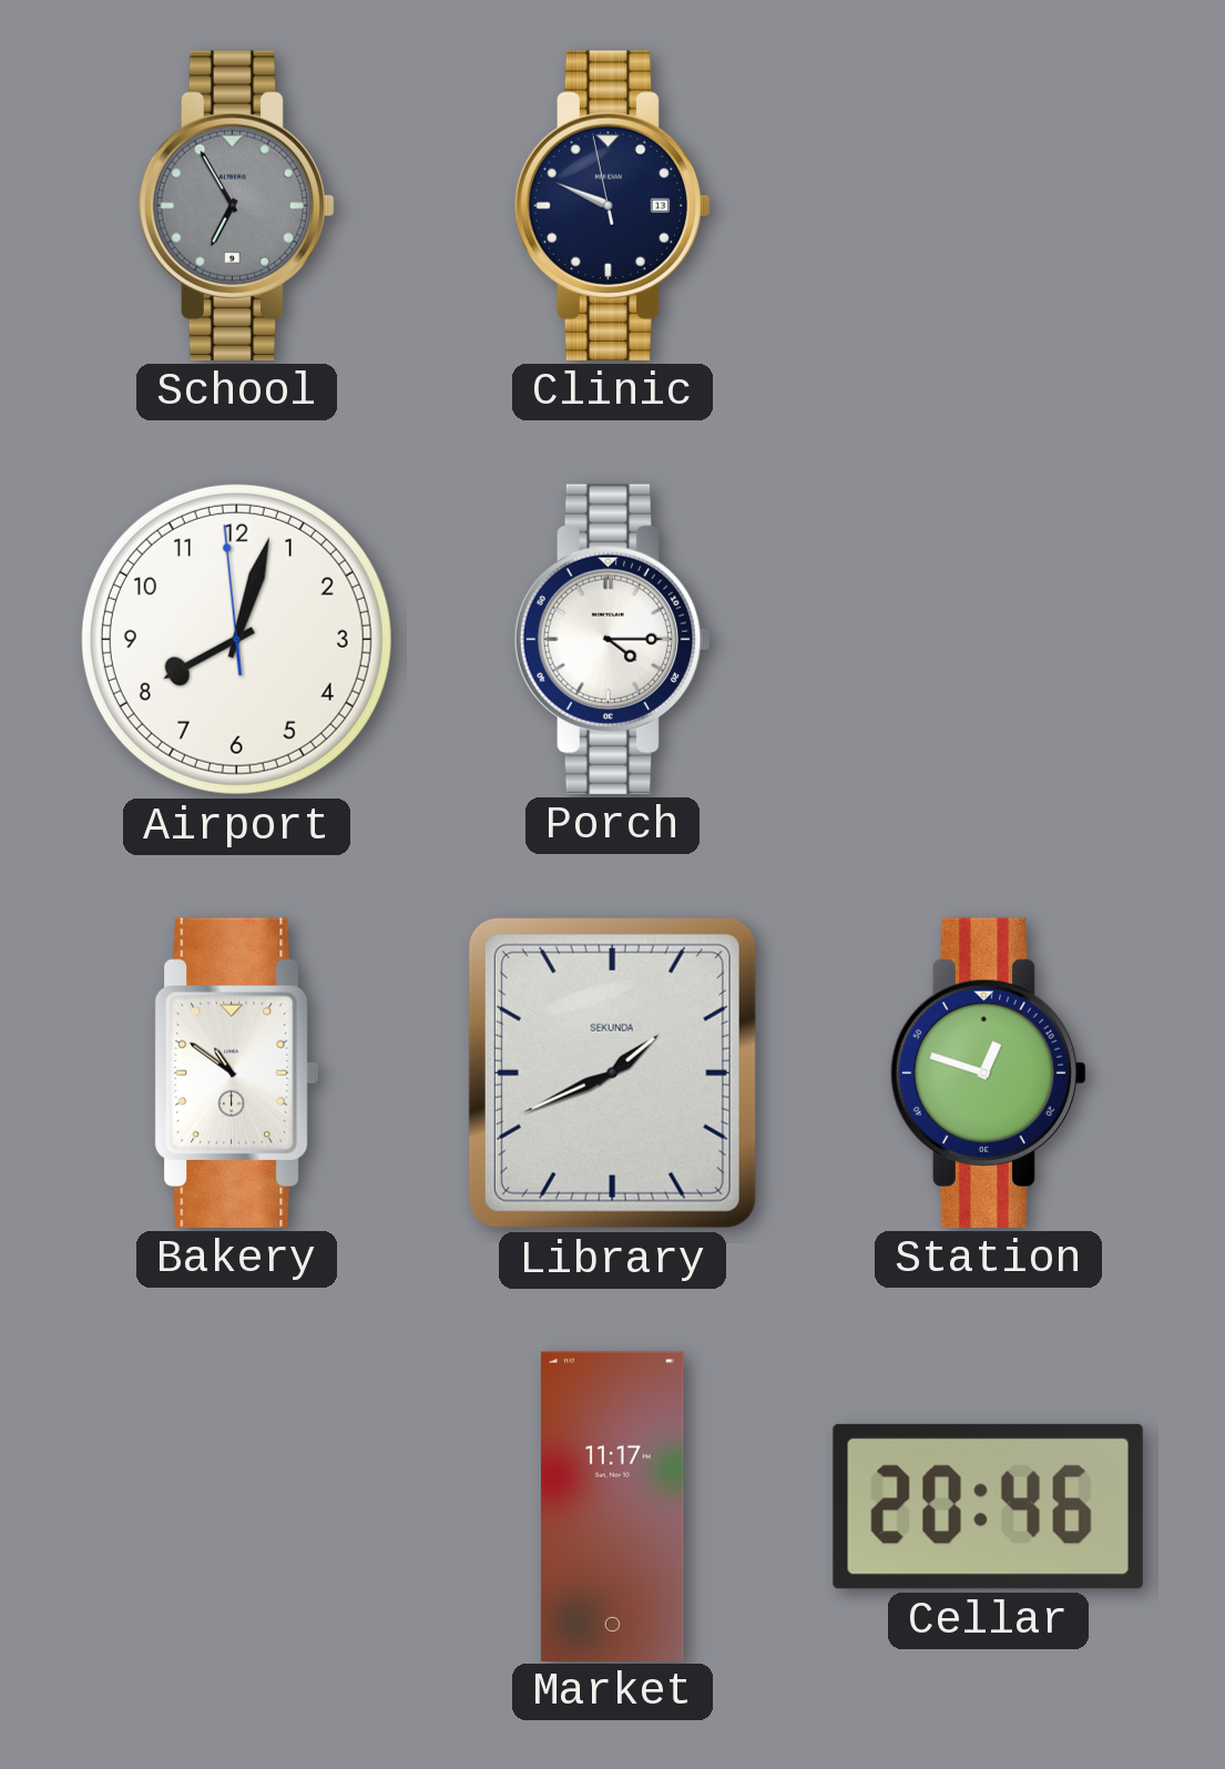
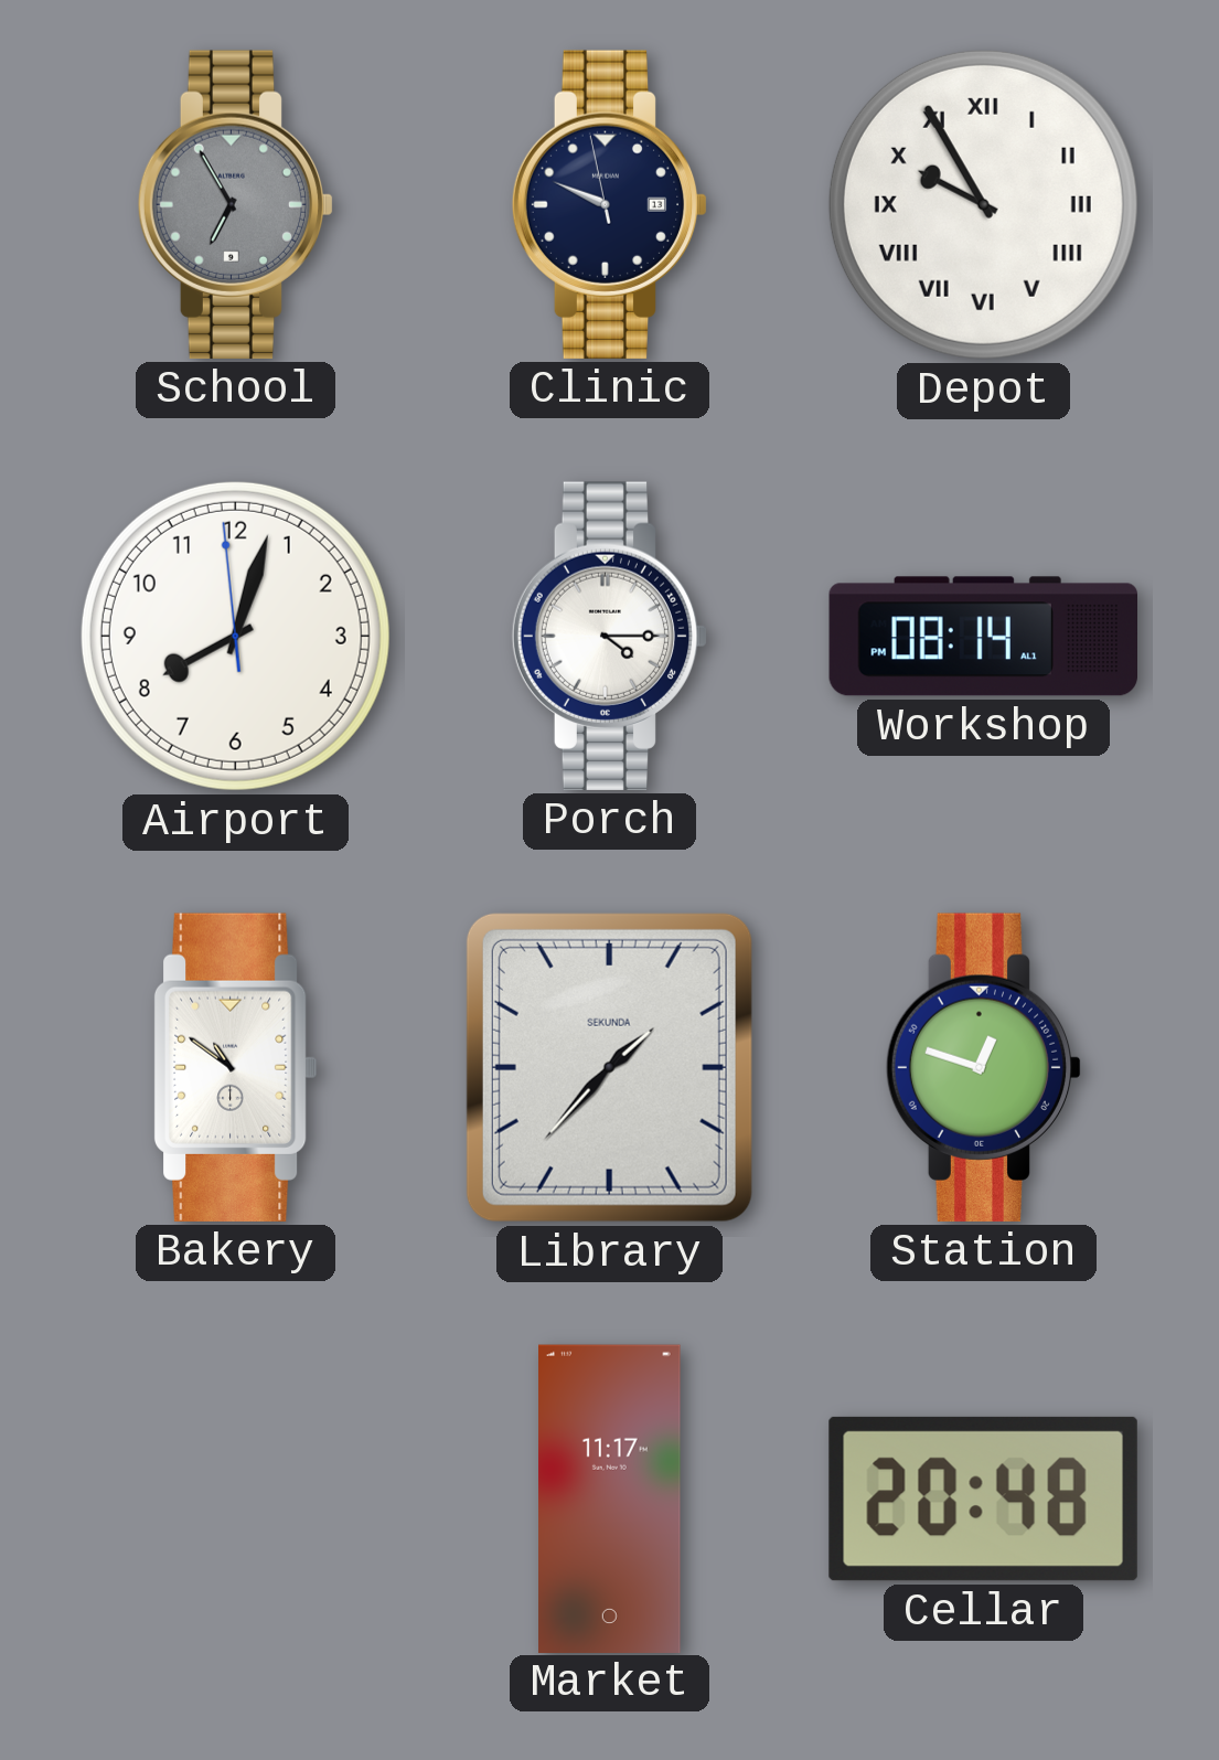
Depot: none -> 9:55
Workshop: none -> 08:14
Library: 1:41 -> 1:37
Cellar: 20:46 -> 20:48
